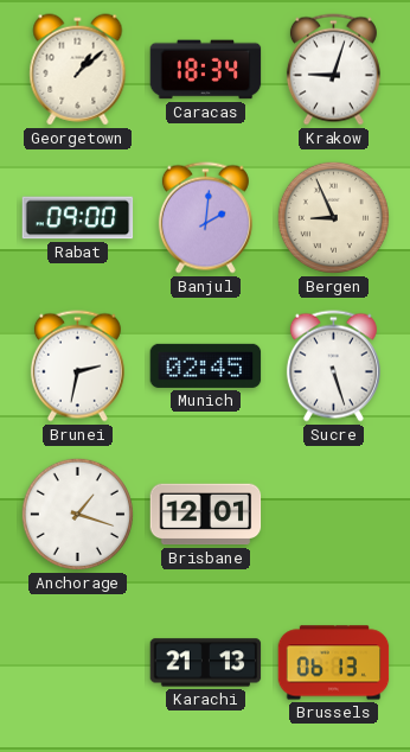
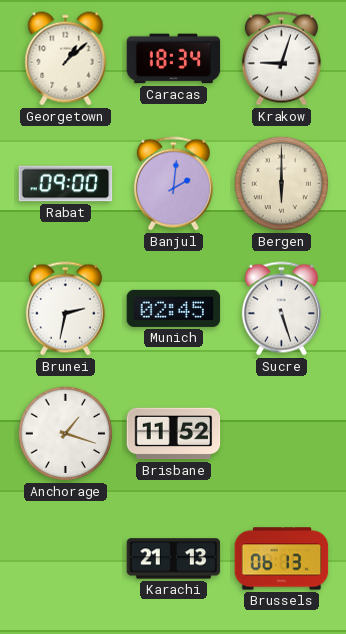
Bergen: 8:56 -> 6:00
Brisbane: 12:01 -> 11:52
